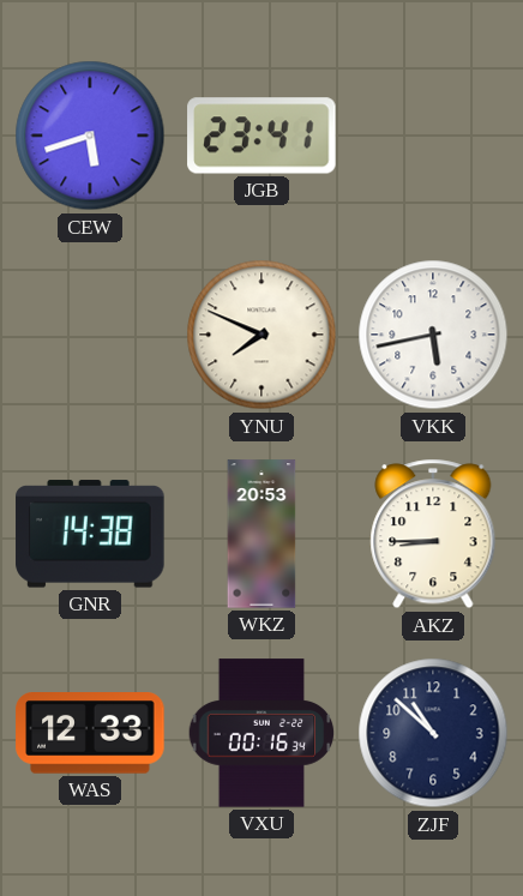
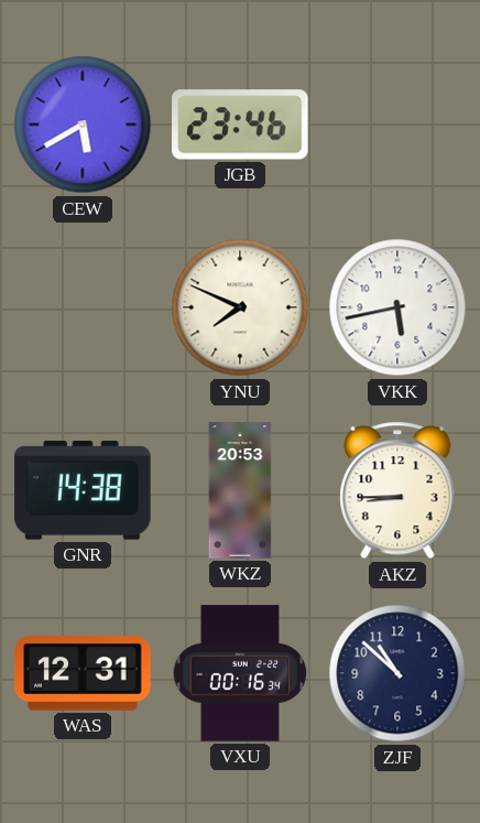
CEW: 5:42 -> 5:40
JGB: 23:41 -> 23:46
WAS: 12:33 -> 12:31
